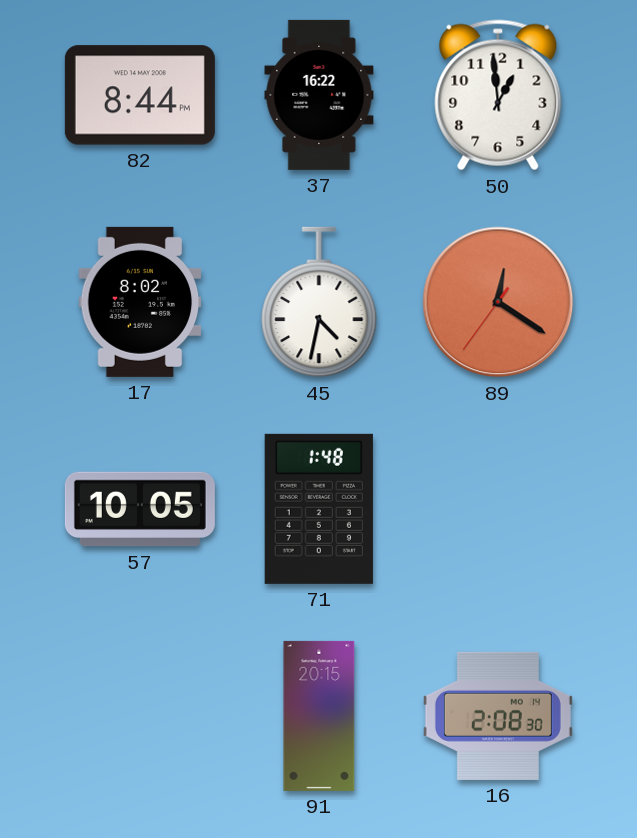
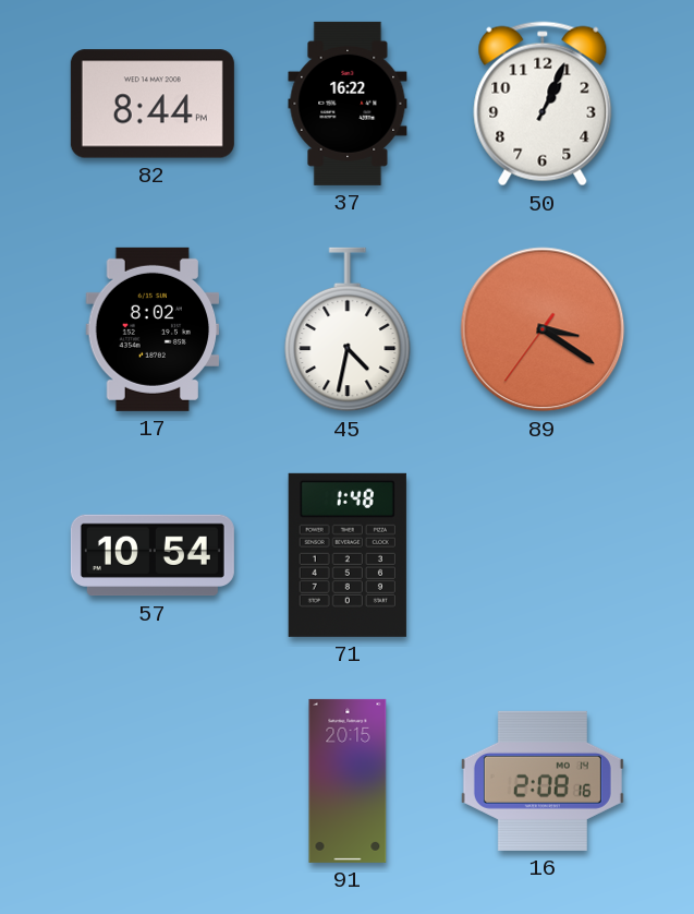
50: 12:59 -> 1:04
89: 12:20 -> 3:20
57: 10:05 -> 10:54
16: 2:08:30 -> 2:08:16
